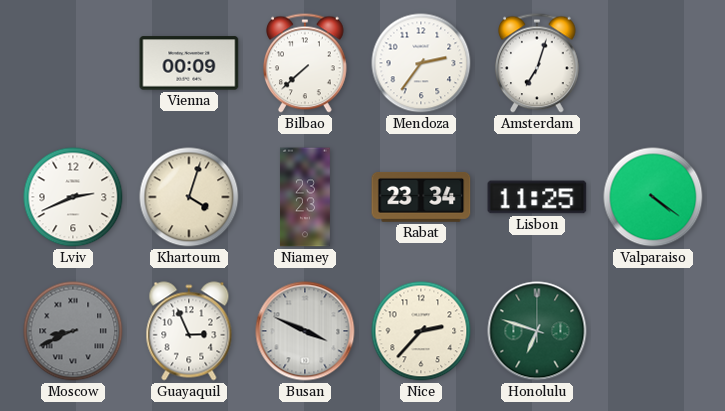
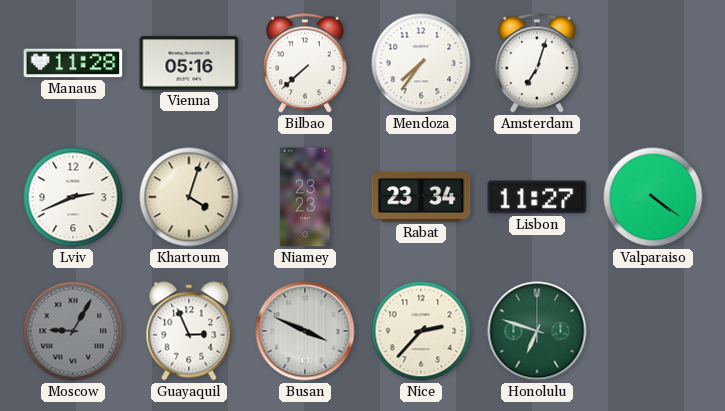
Manaus: none -> 11:28
Vienna: 00:09 -> 05:16
Mendoza: 2:36 -> 7:36
Lisbon: 11:25 -> 11:27
Moscow: 8:41 -> 9:05
